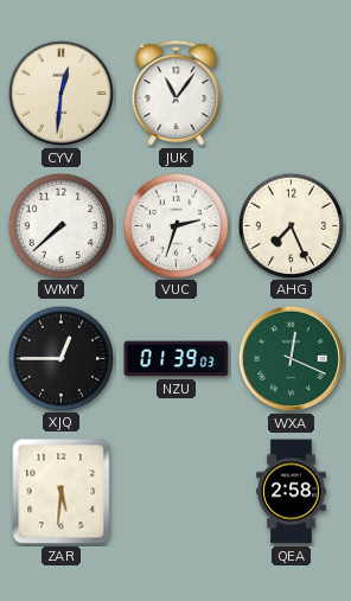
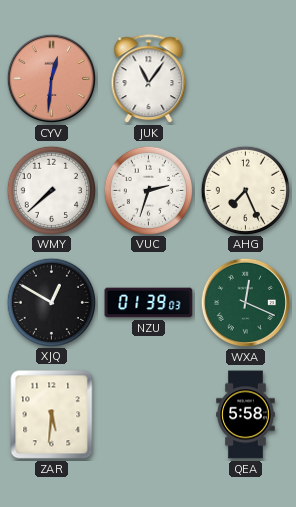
CYV dial: cream -> salmon
XJQ: 12:45 -> 12:50
QEA: 2:58 -> 5:58
